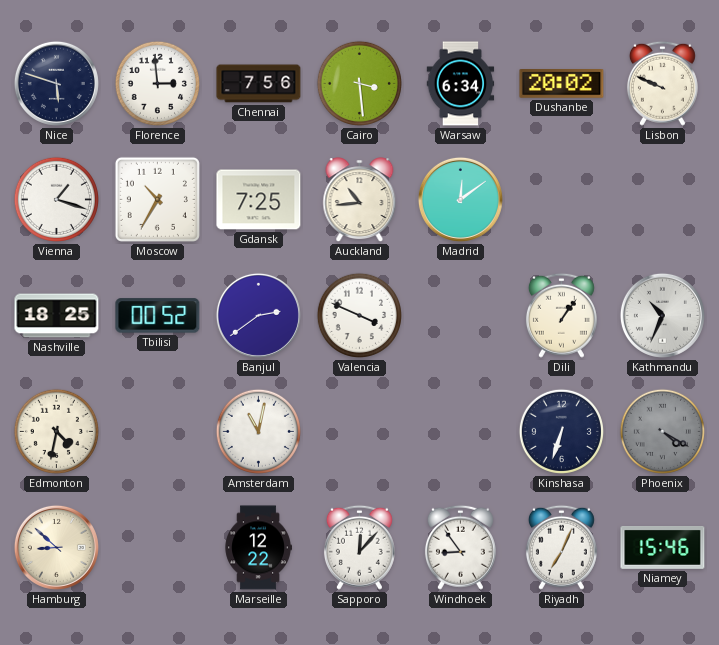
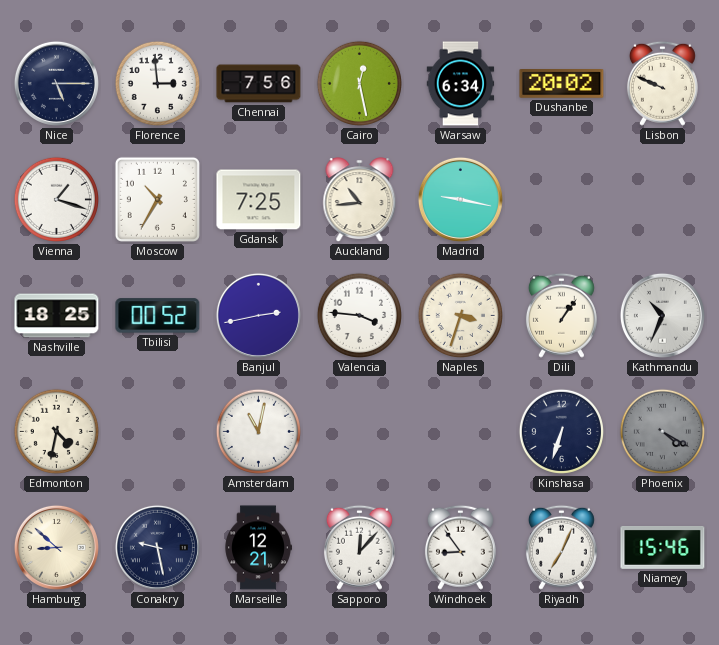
Nice: 5:48 -> 5:15
Cairo: 3:29 -> 12:28
Madrid: 12:09 -> 9:17
Banjul: 2:39 -> 2:43
Valencia: 3:49 -> 3:46
Naples: none -> 3:33
Conakry: none -> 9:28
Marseille: 12:22 -> 12:21
